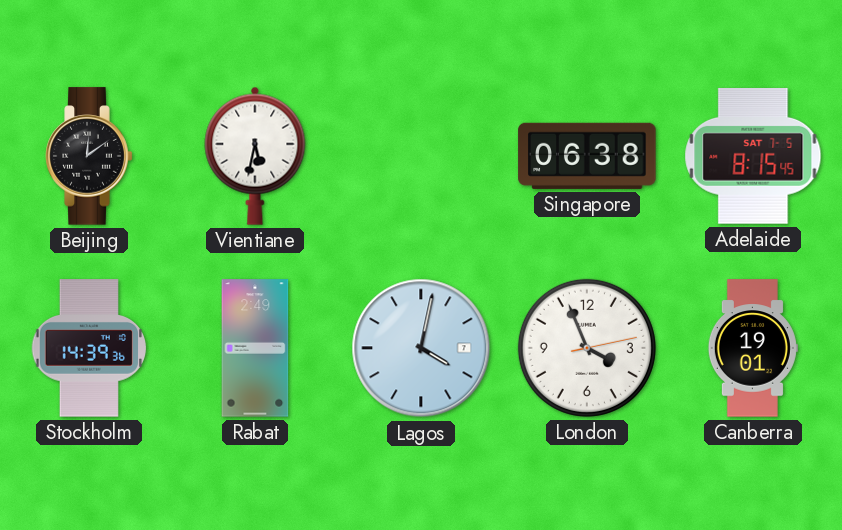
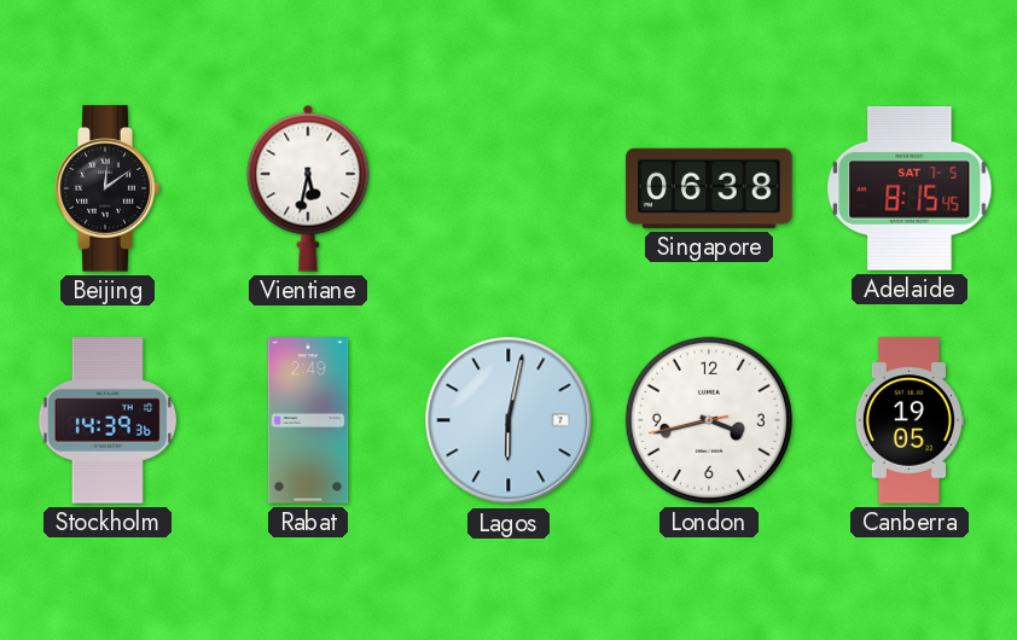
Lagos: 4:02 -> 6:02
London: 3:56 -> 3:42
Canberra: 19:01 -> 19:05
